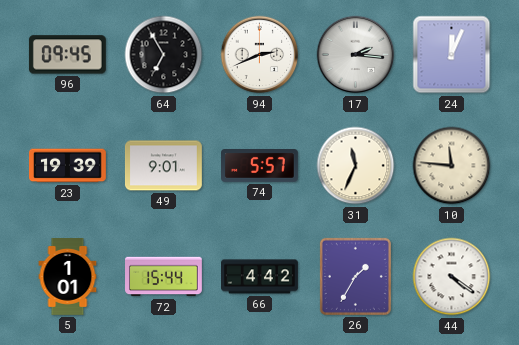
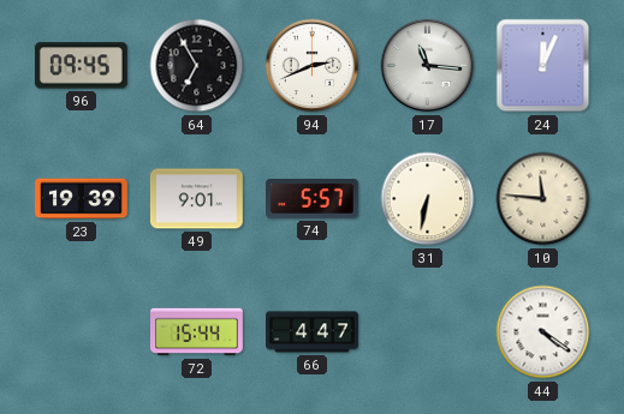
17: 2:16 -> 11:16
31: 11:34 -> 6:32
5: 1:01 -> none
66: 4:42 -> 4:47
26: 1:35 -> none
